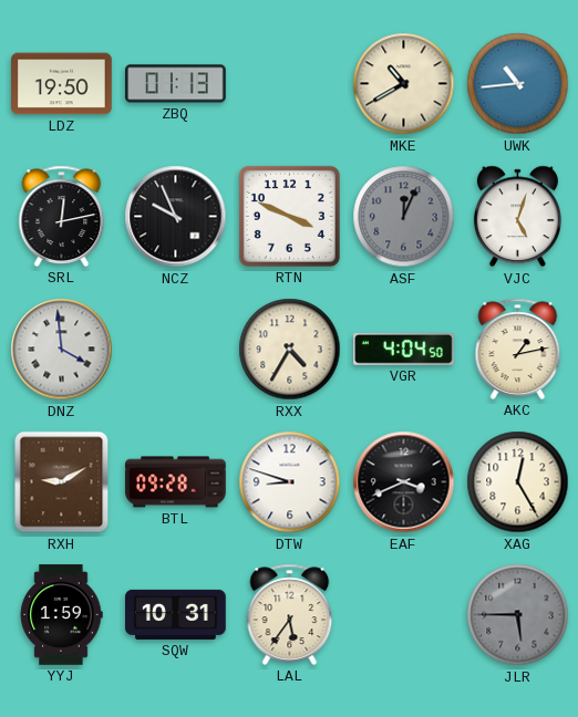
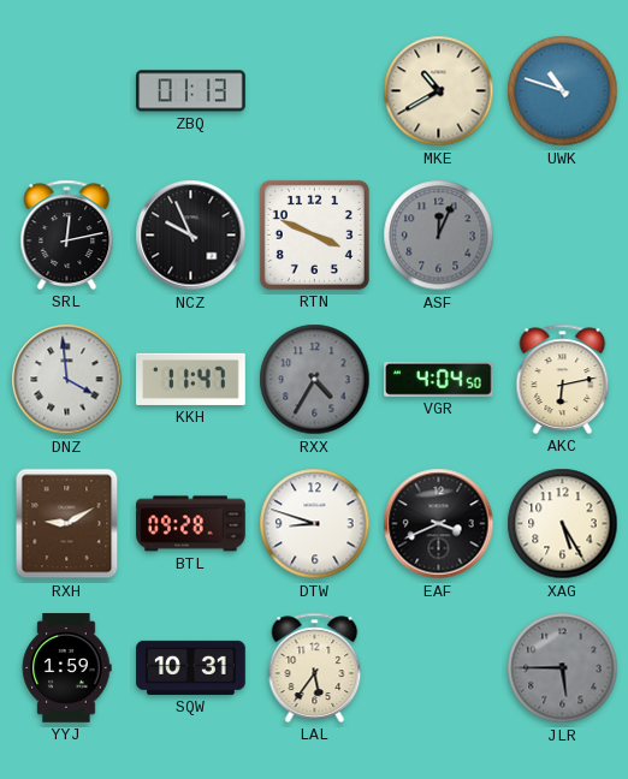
LDZ: 19:50 -> none
UWK: 10:44 -> 10:48
VJC: 5:03 -> none
KKH: none -> 11:47
RXX dial: cream -> grey
AKC: 1:13 -> 6:13
XAG: 12:25 -> 5:25
